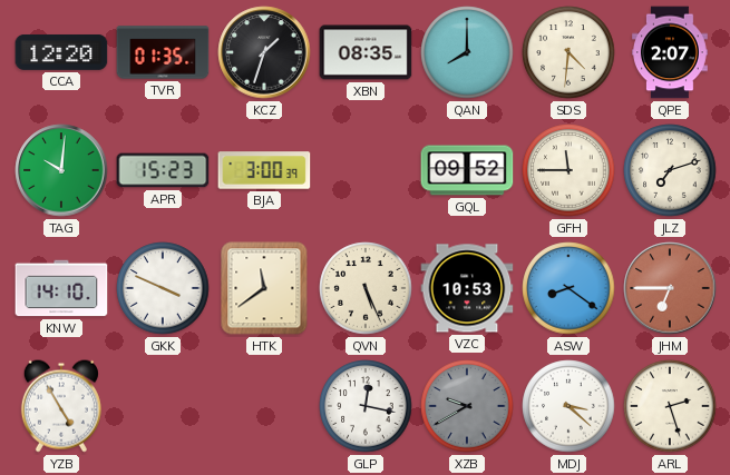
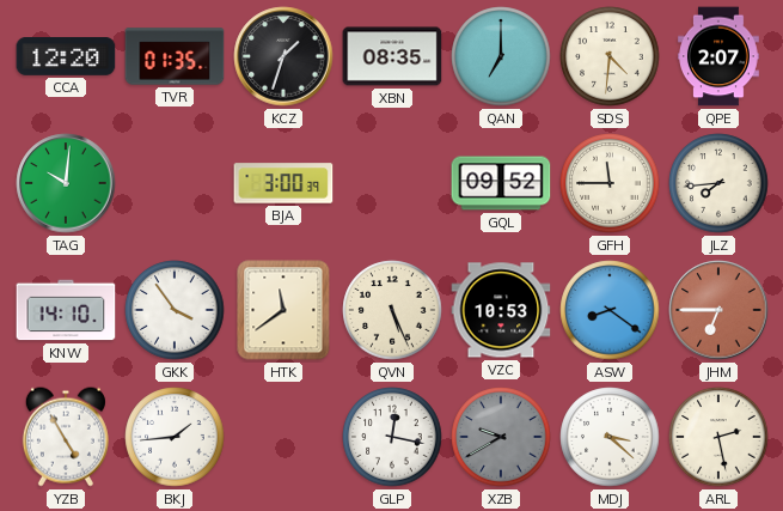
QAN: 8:00 -> 7:00
APR: 15:23 -> none
JLZ: 7:12 -> 7:44
GKK: 3:49 -> 3:54
BKJ: none -> 1:44
ARL: 2:27 -> 2:28
